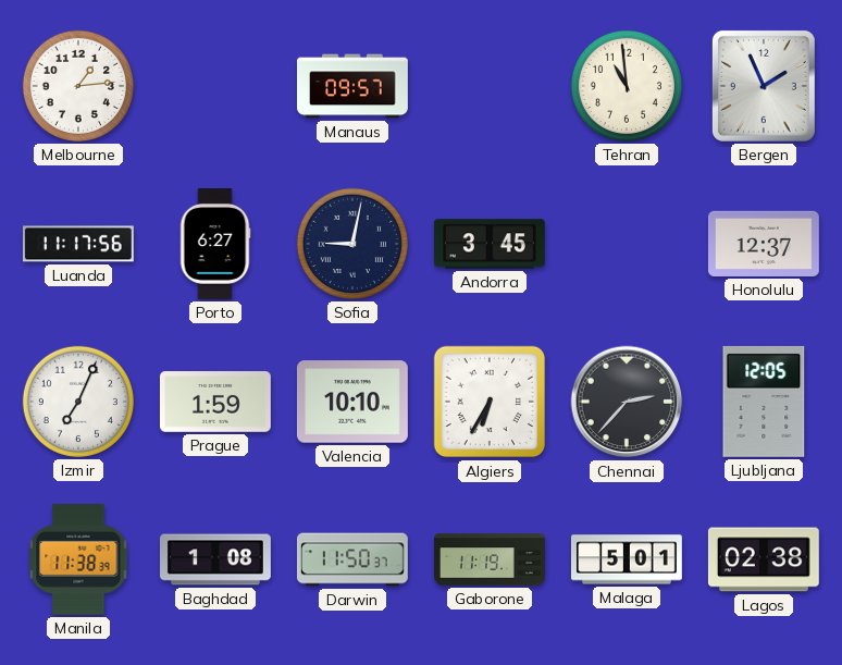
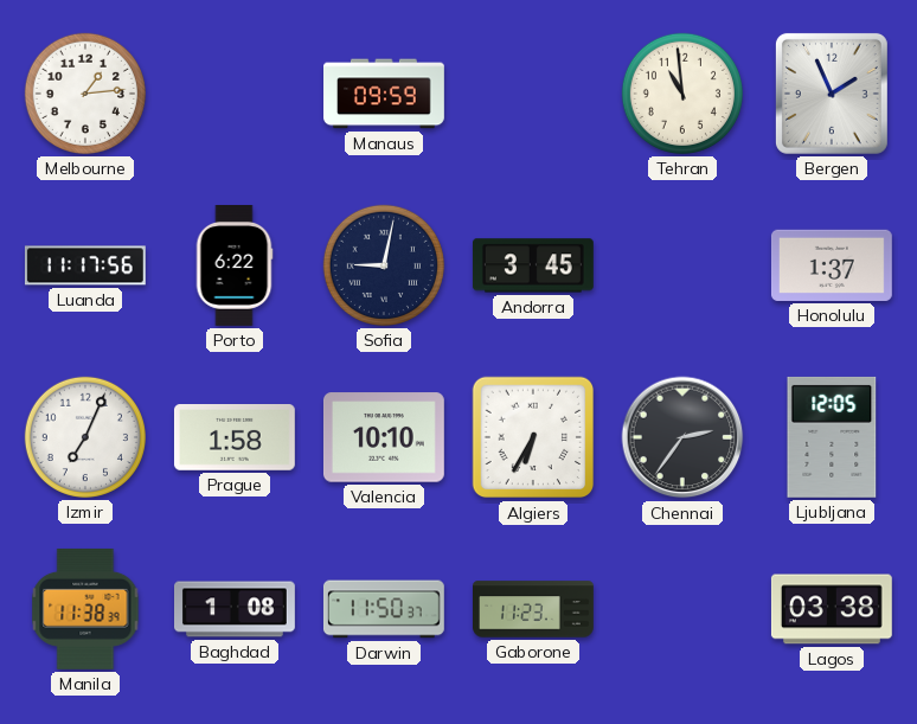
Manaus: 09:57 -> 09:59
Porto: 6:27 -> 6:22
Honolulu: 12:37 -> 1:37
Prague: 1:59 -> 1:58
Chennai: 2:37 -> 2:36
Gaborone: 11:19 -> 11:23
Malaga: 5:01 -> none
Lagos: 02:38 -> 03:38
